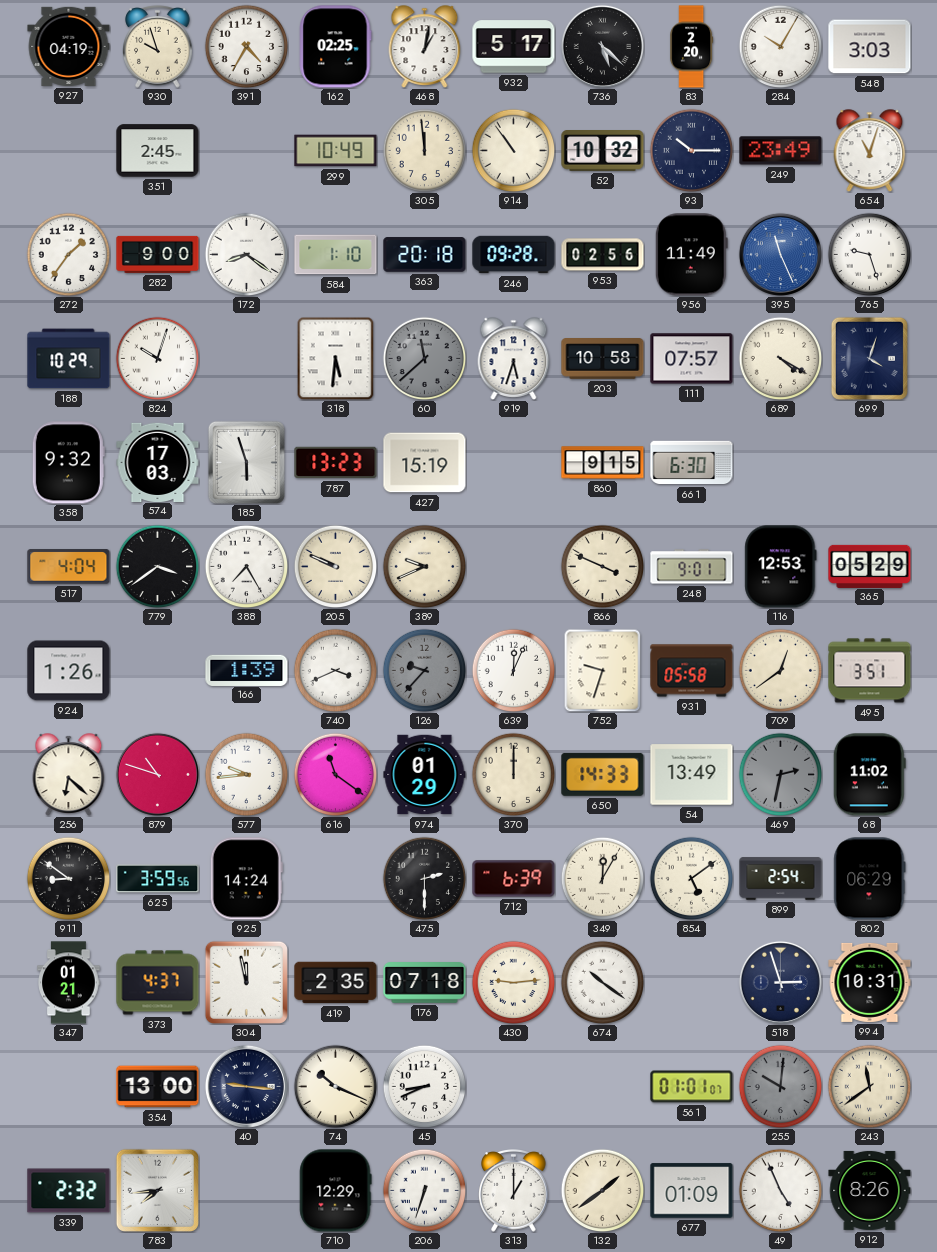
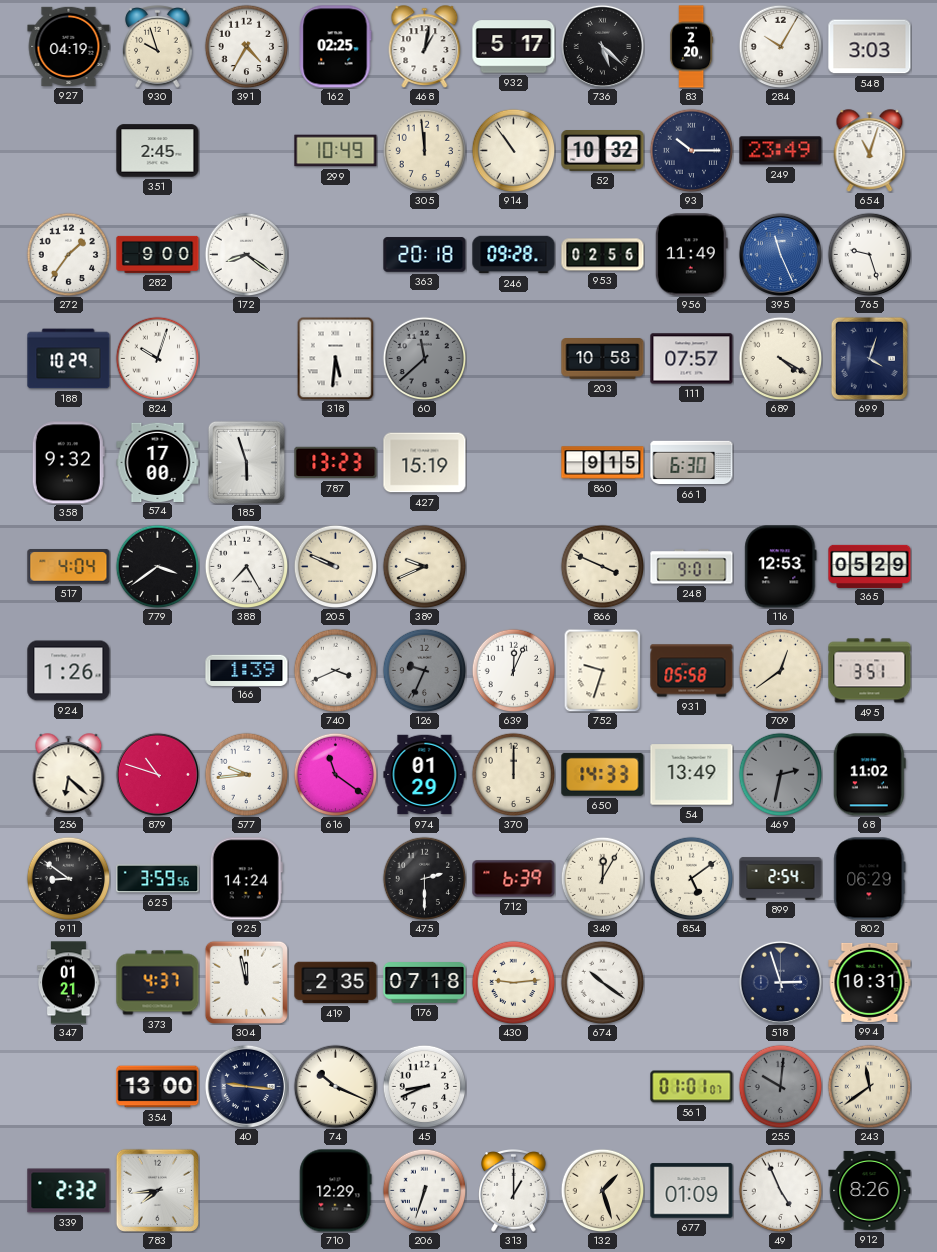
584: 1:10 -> none
919: 5:33 -> none
574: 17:03 -> 17:00
126: 9:37 -> 9:34
132: 1:39 -> 1:27
